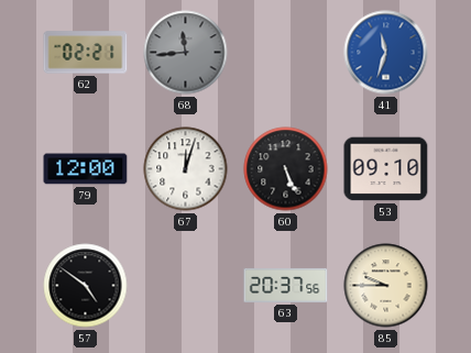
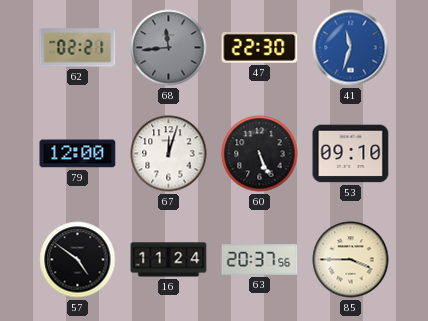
47: none -> 22:30
16: none -> 11:24
85: 9:45 -> 3:45
